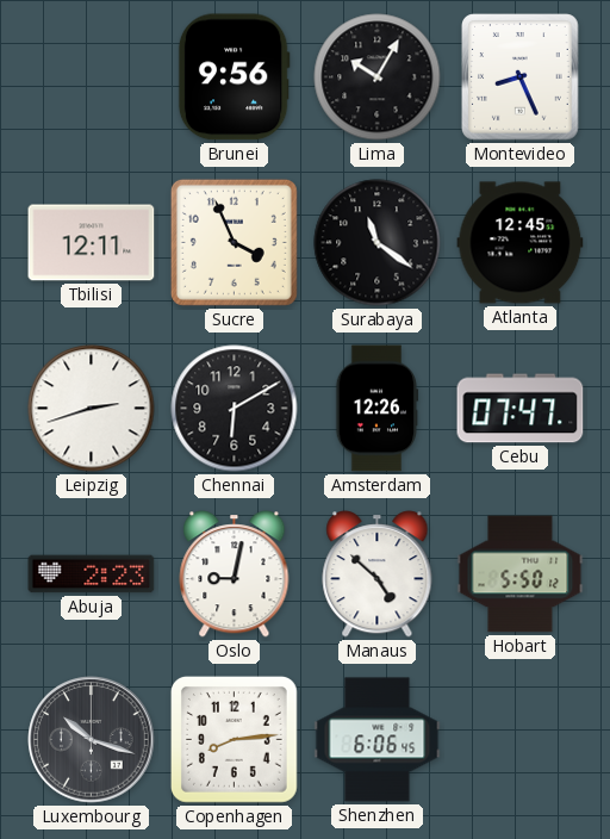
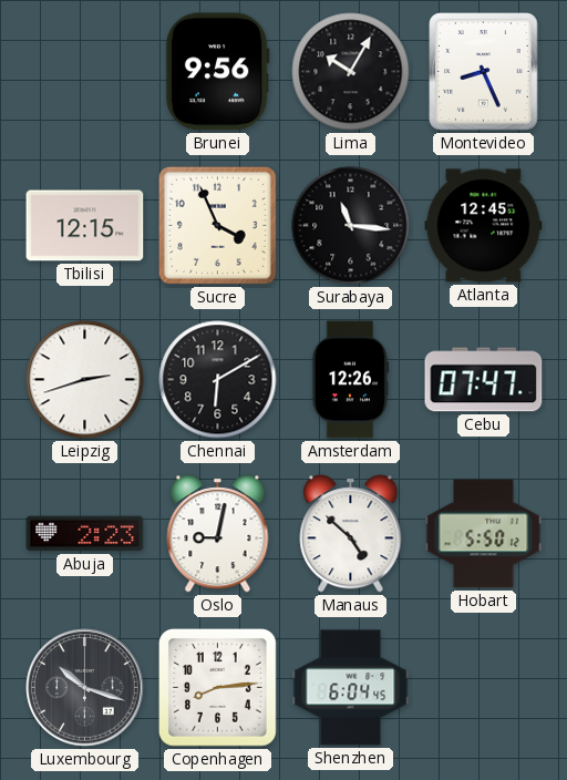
Tbilisi: 12:11 -> 12:15
Surabaya: 11:21 -> 11:16
Shenzhen: 6:06 -> 6:04
